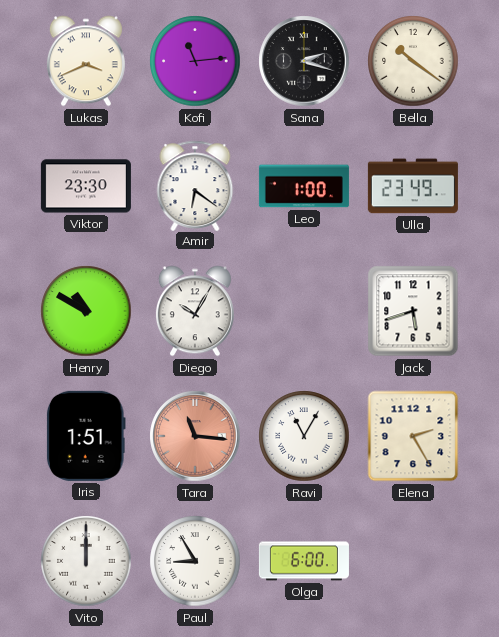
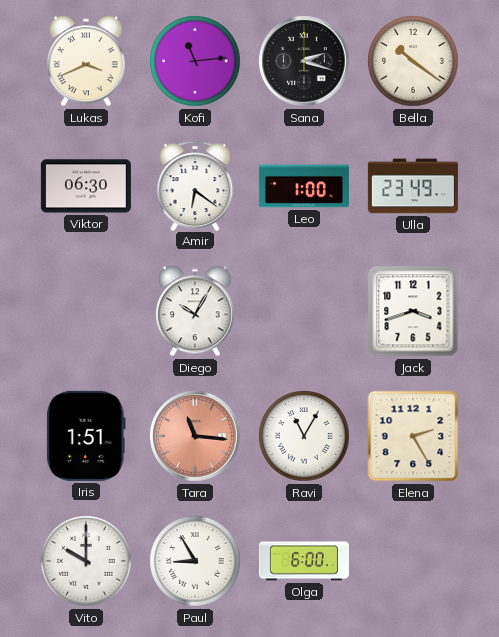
Viktor: 23:30 -> 06:30
Henry: 10:50 -> none
Jack: 5:42 -> 3:42
Vito: 12:00 -> 10:00
